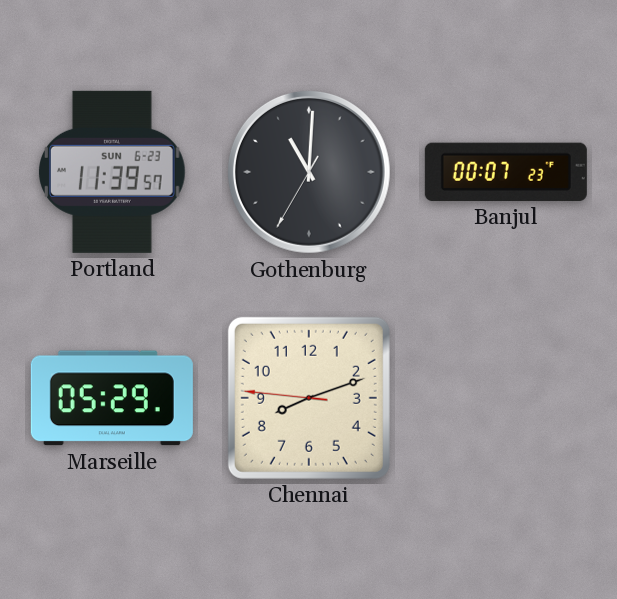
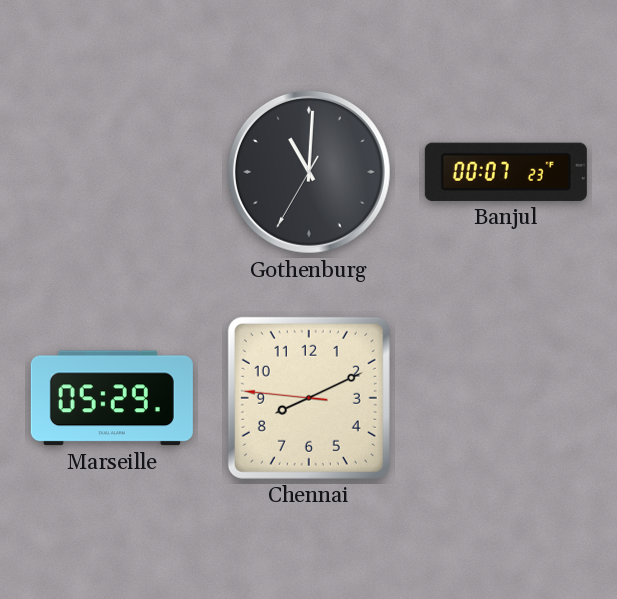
Portland: 11:39 -> none
Chennai: 8:11 -> 8:10
